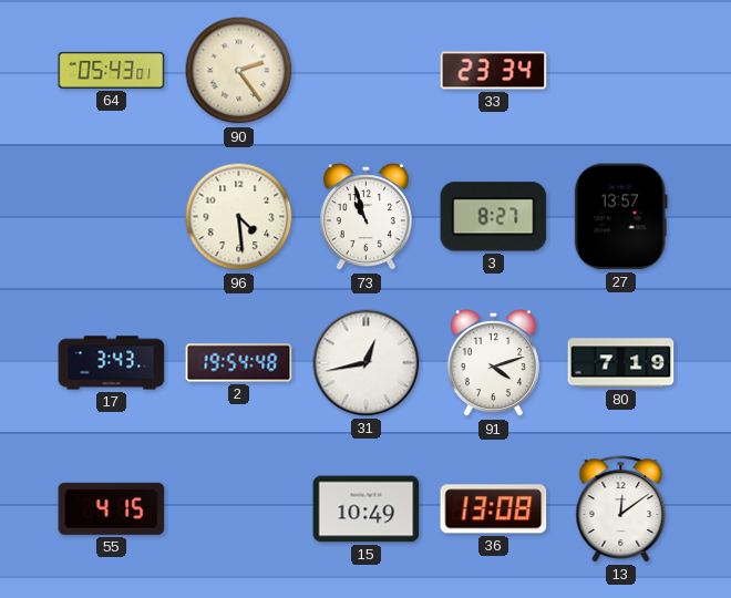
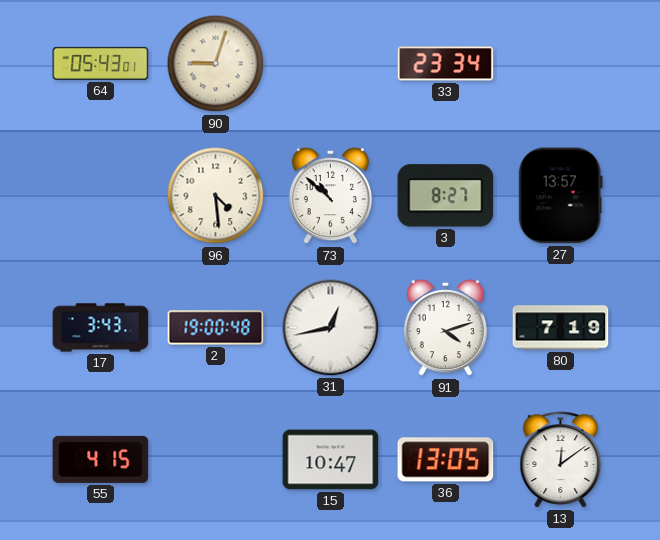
90: 2:24 -> 9:03
73: 10:57 -> 10:52
2: 19:54 -> 19:00
15: 10:49 -> 10:47
36: 13:08 -> 13:05
